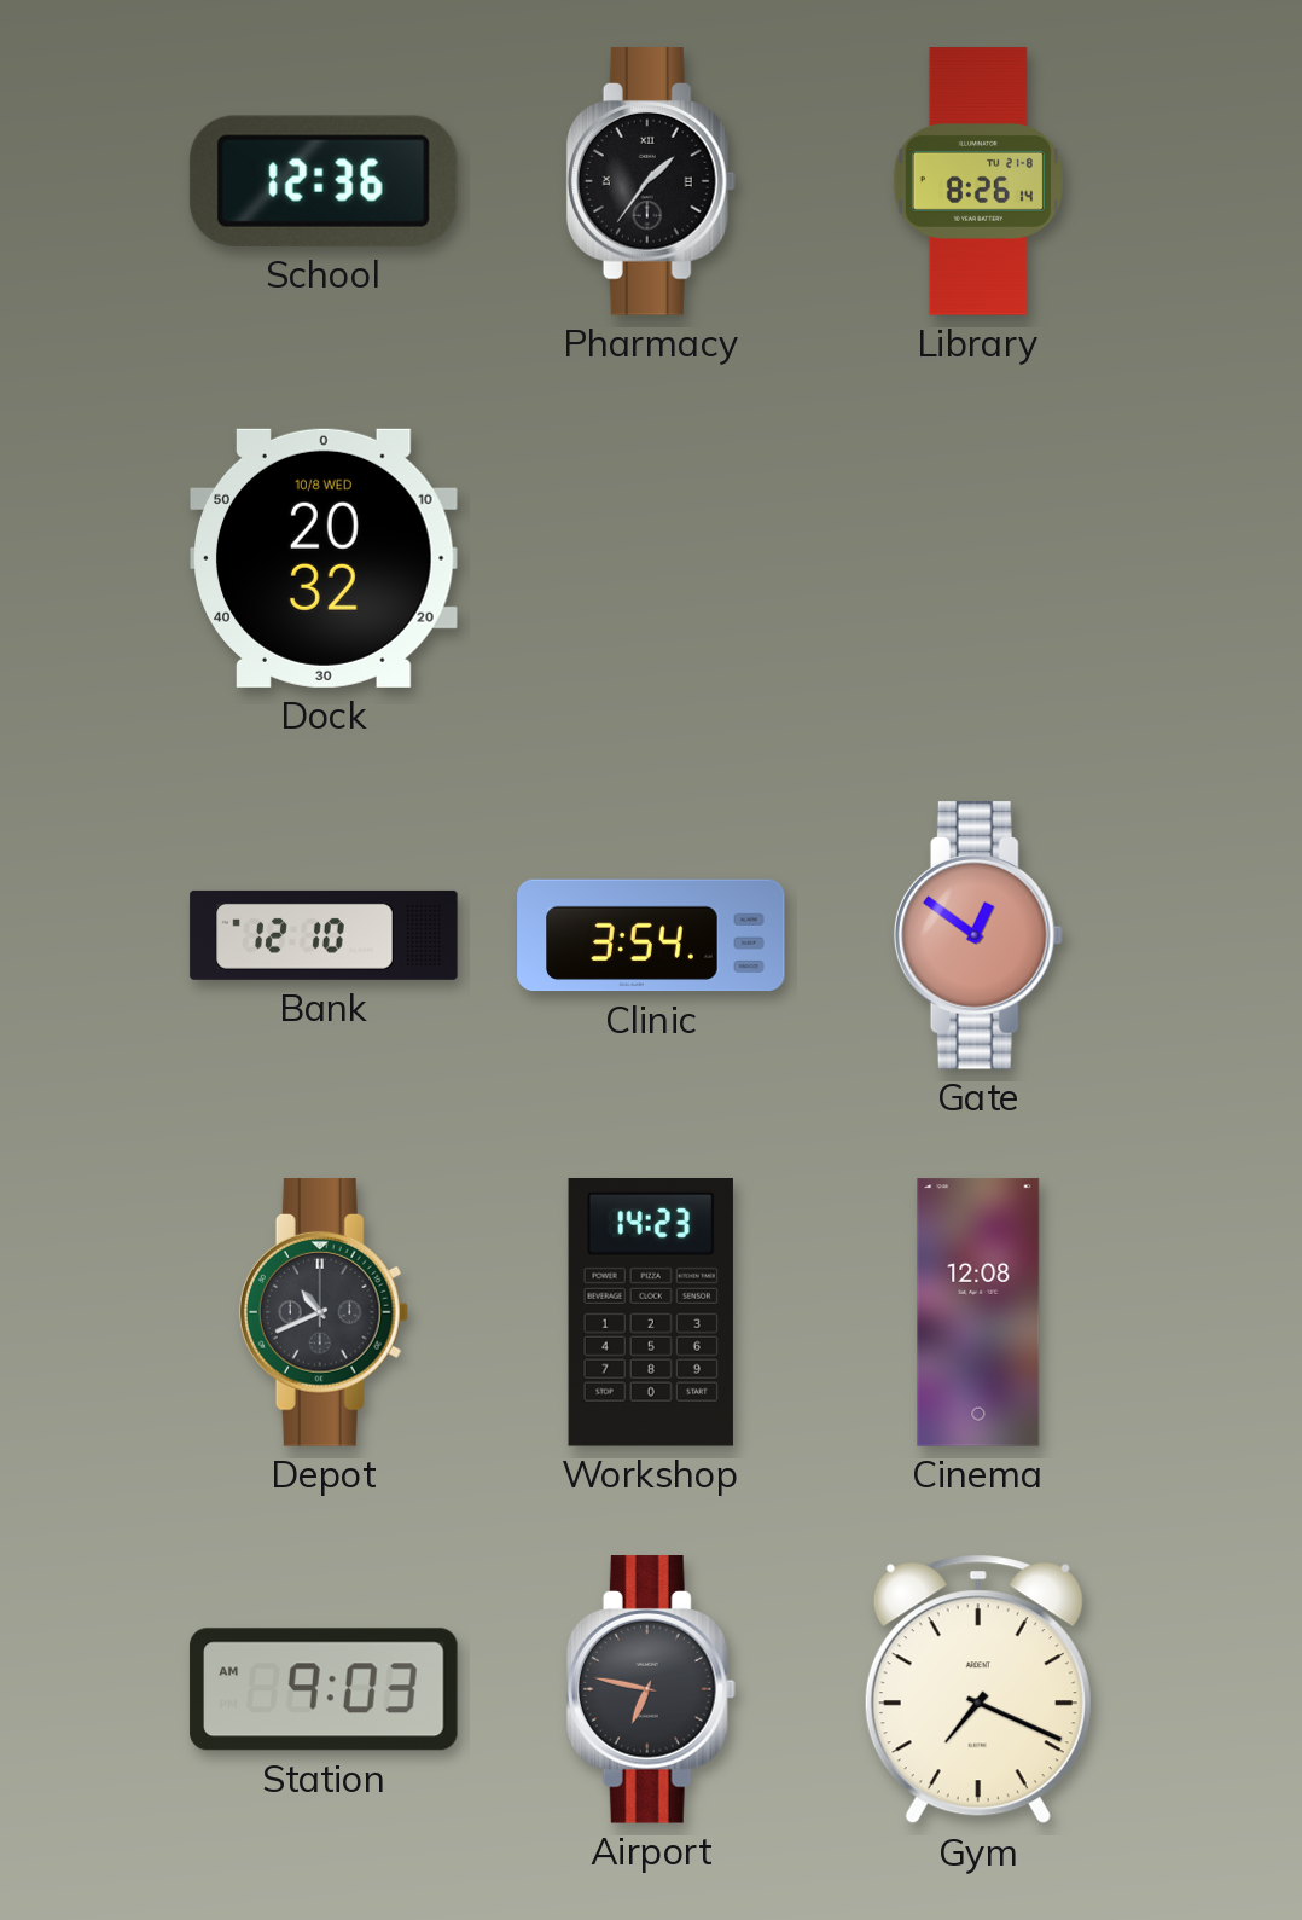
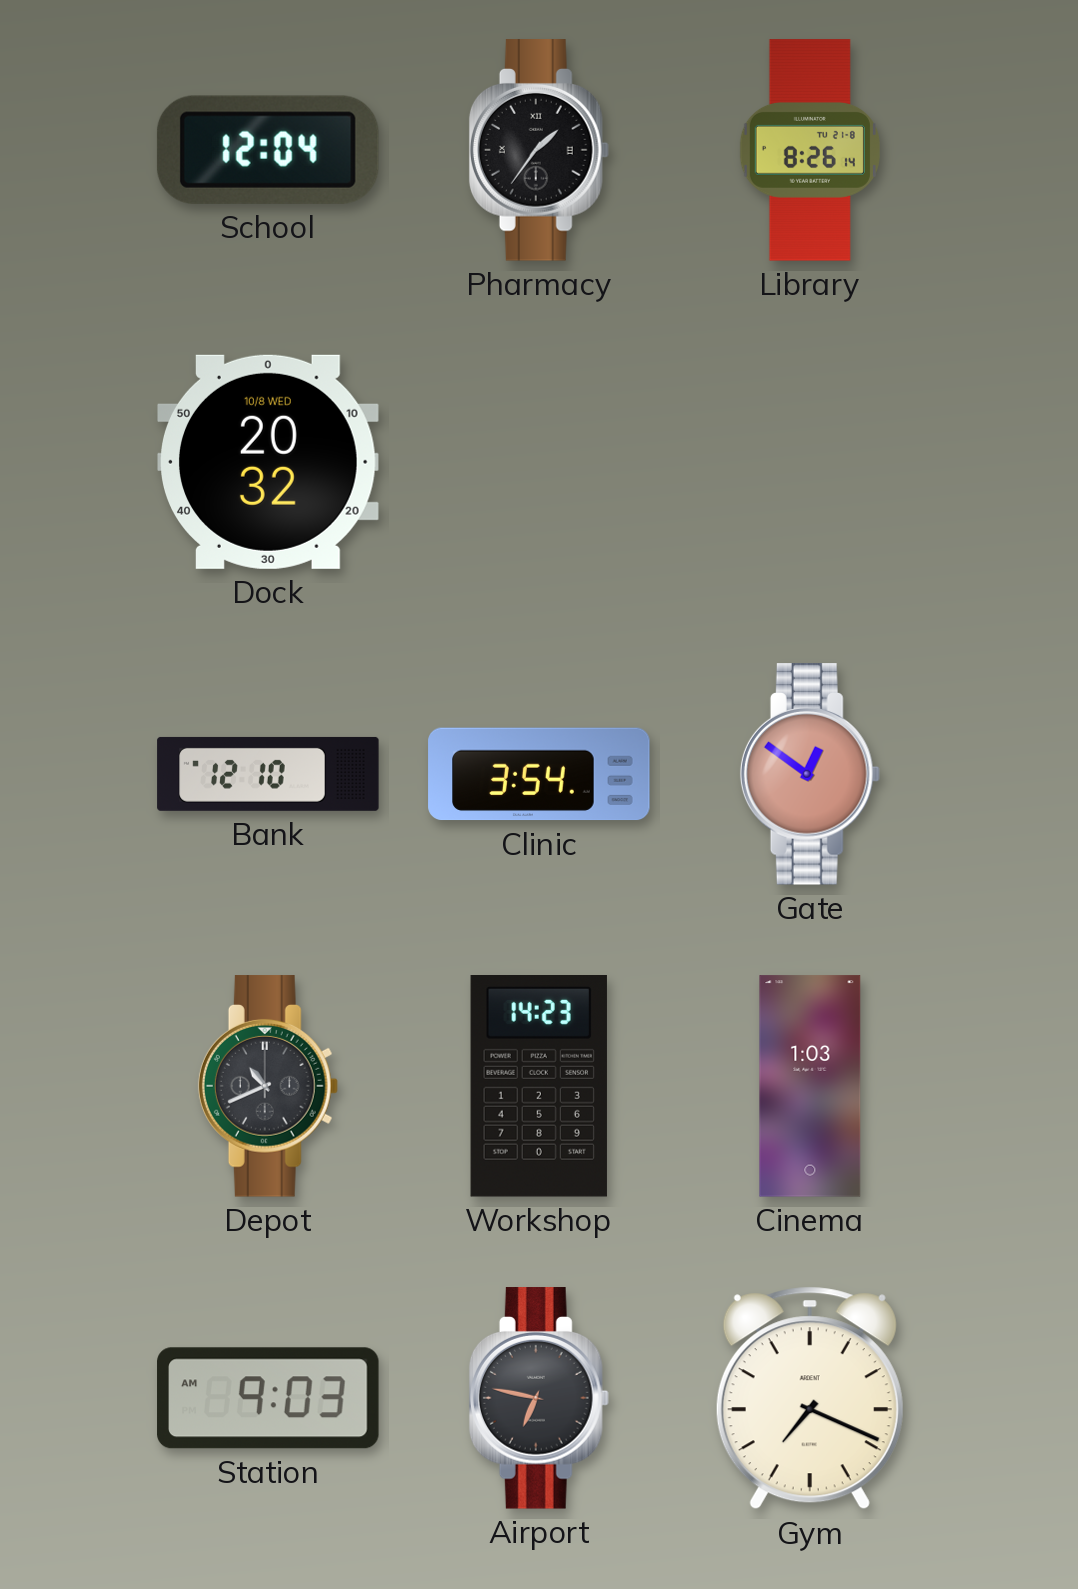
School: 12:36 -> 12:04
Cinema: 12:08 -> 1:03
